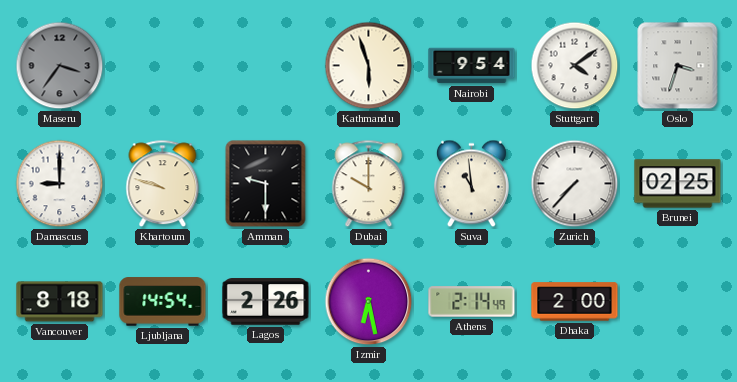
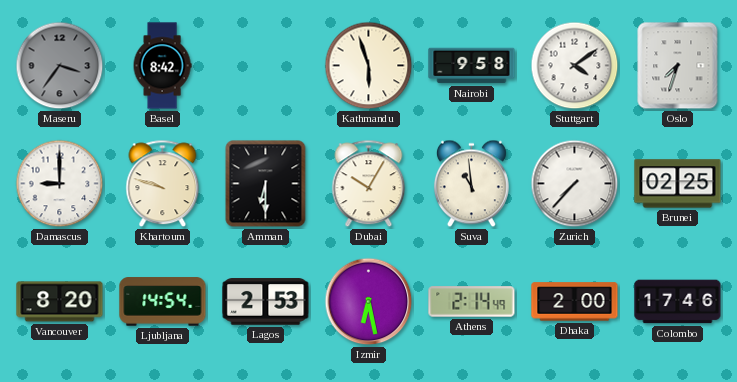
Basel: none -> 8:42
Nairobi: 9:54 -> 9:58
Oslo: 3:33 -> 7:33
Amman: 9:30 -> 6:30
Dubai: 10:00 -> 10:05
Vancouver: 8:18 -> 8:20
Lagos: 2:26 -> 2:53
Colombo: none -> 17:46
